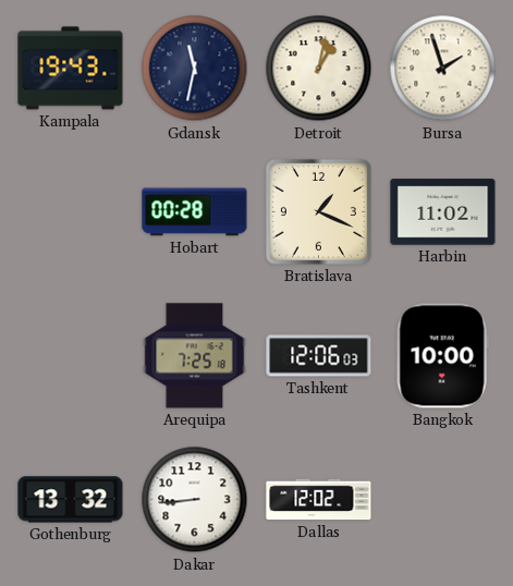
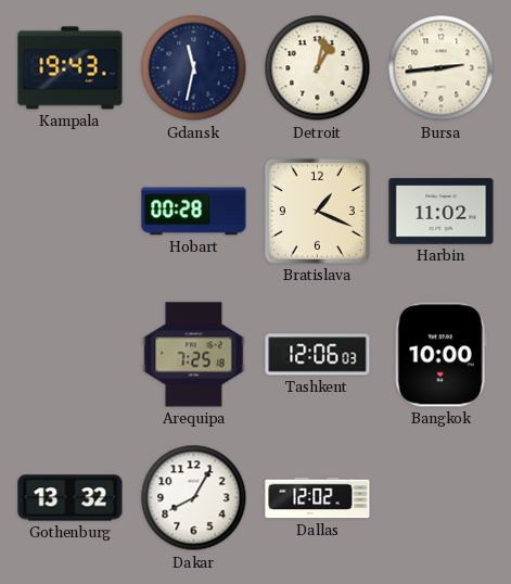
Bursa: 1:57 -> 2:44
Dakar: 8:44 -> 8:05
